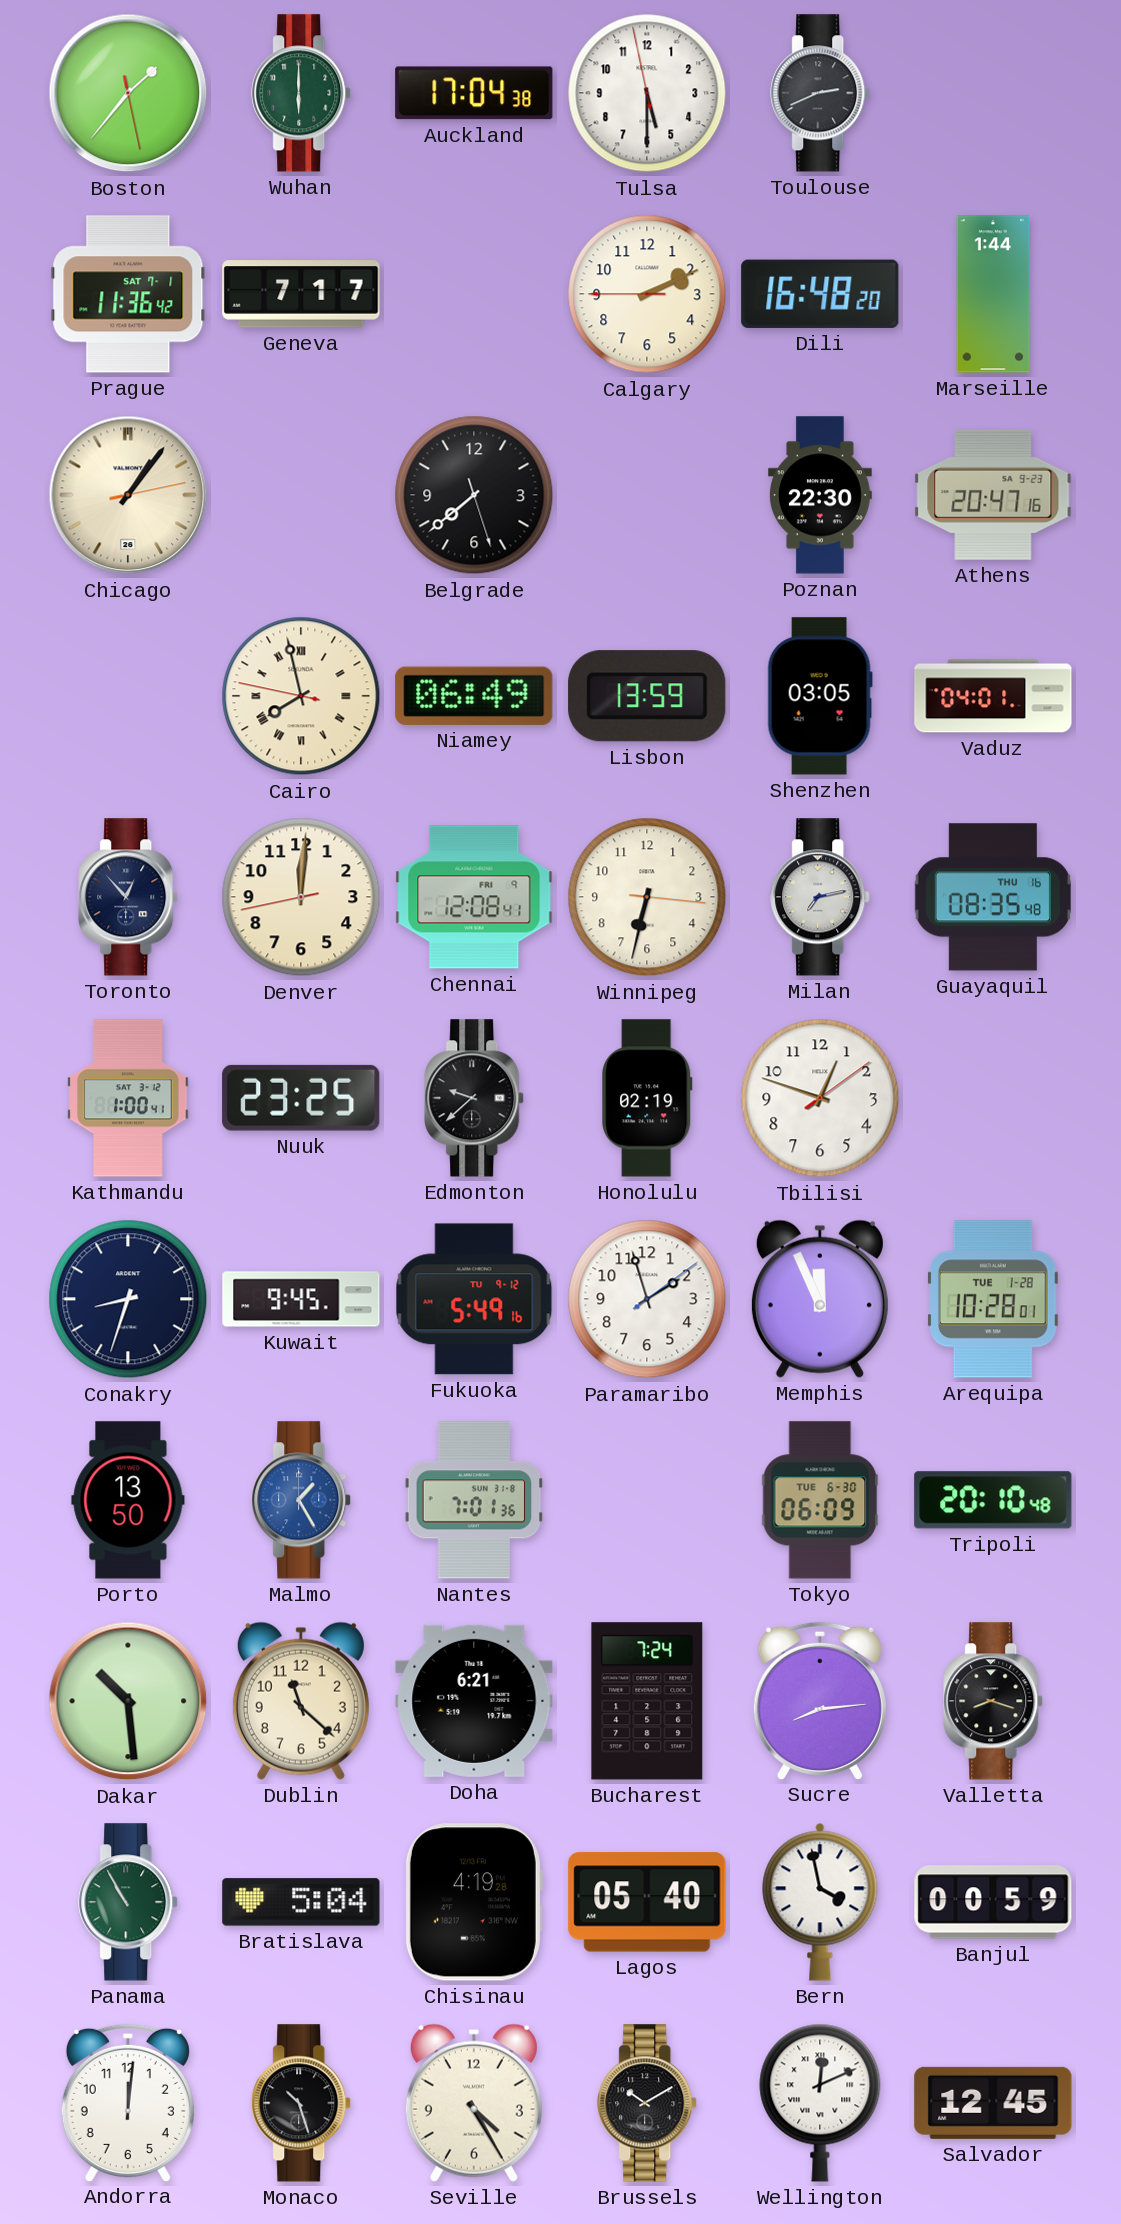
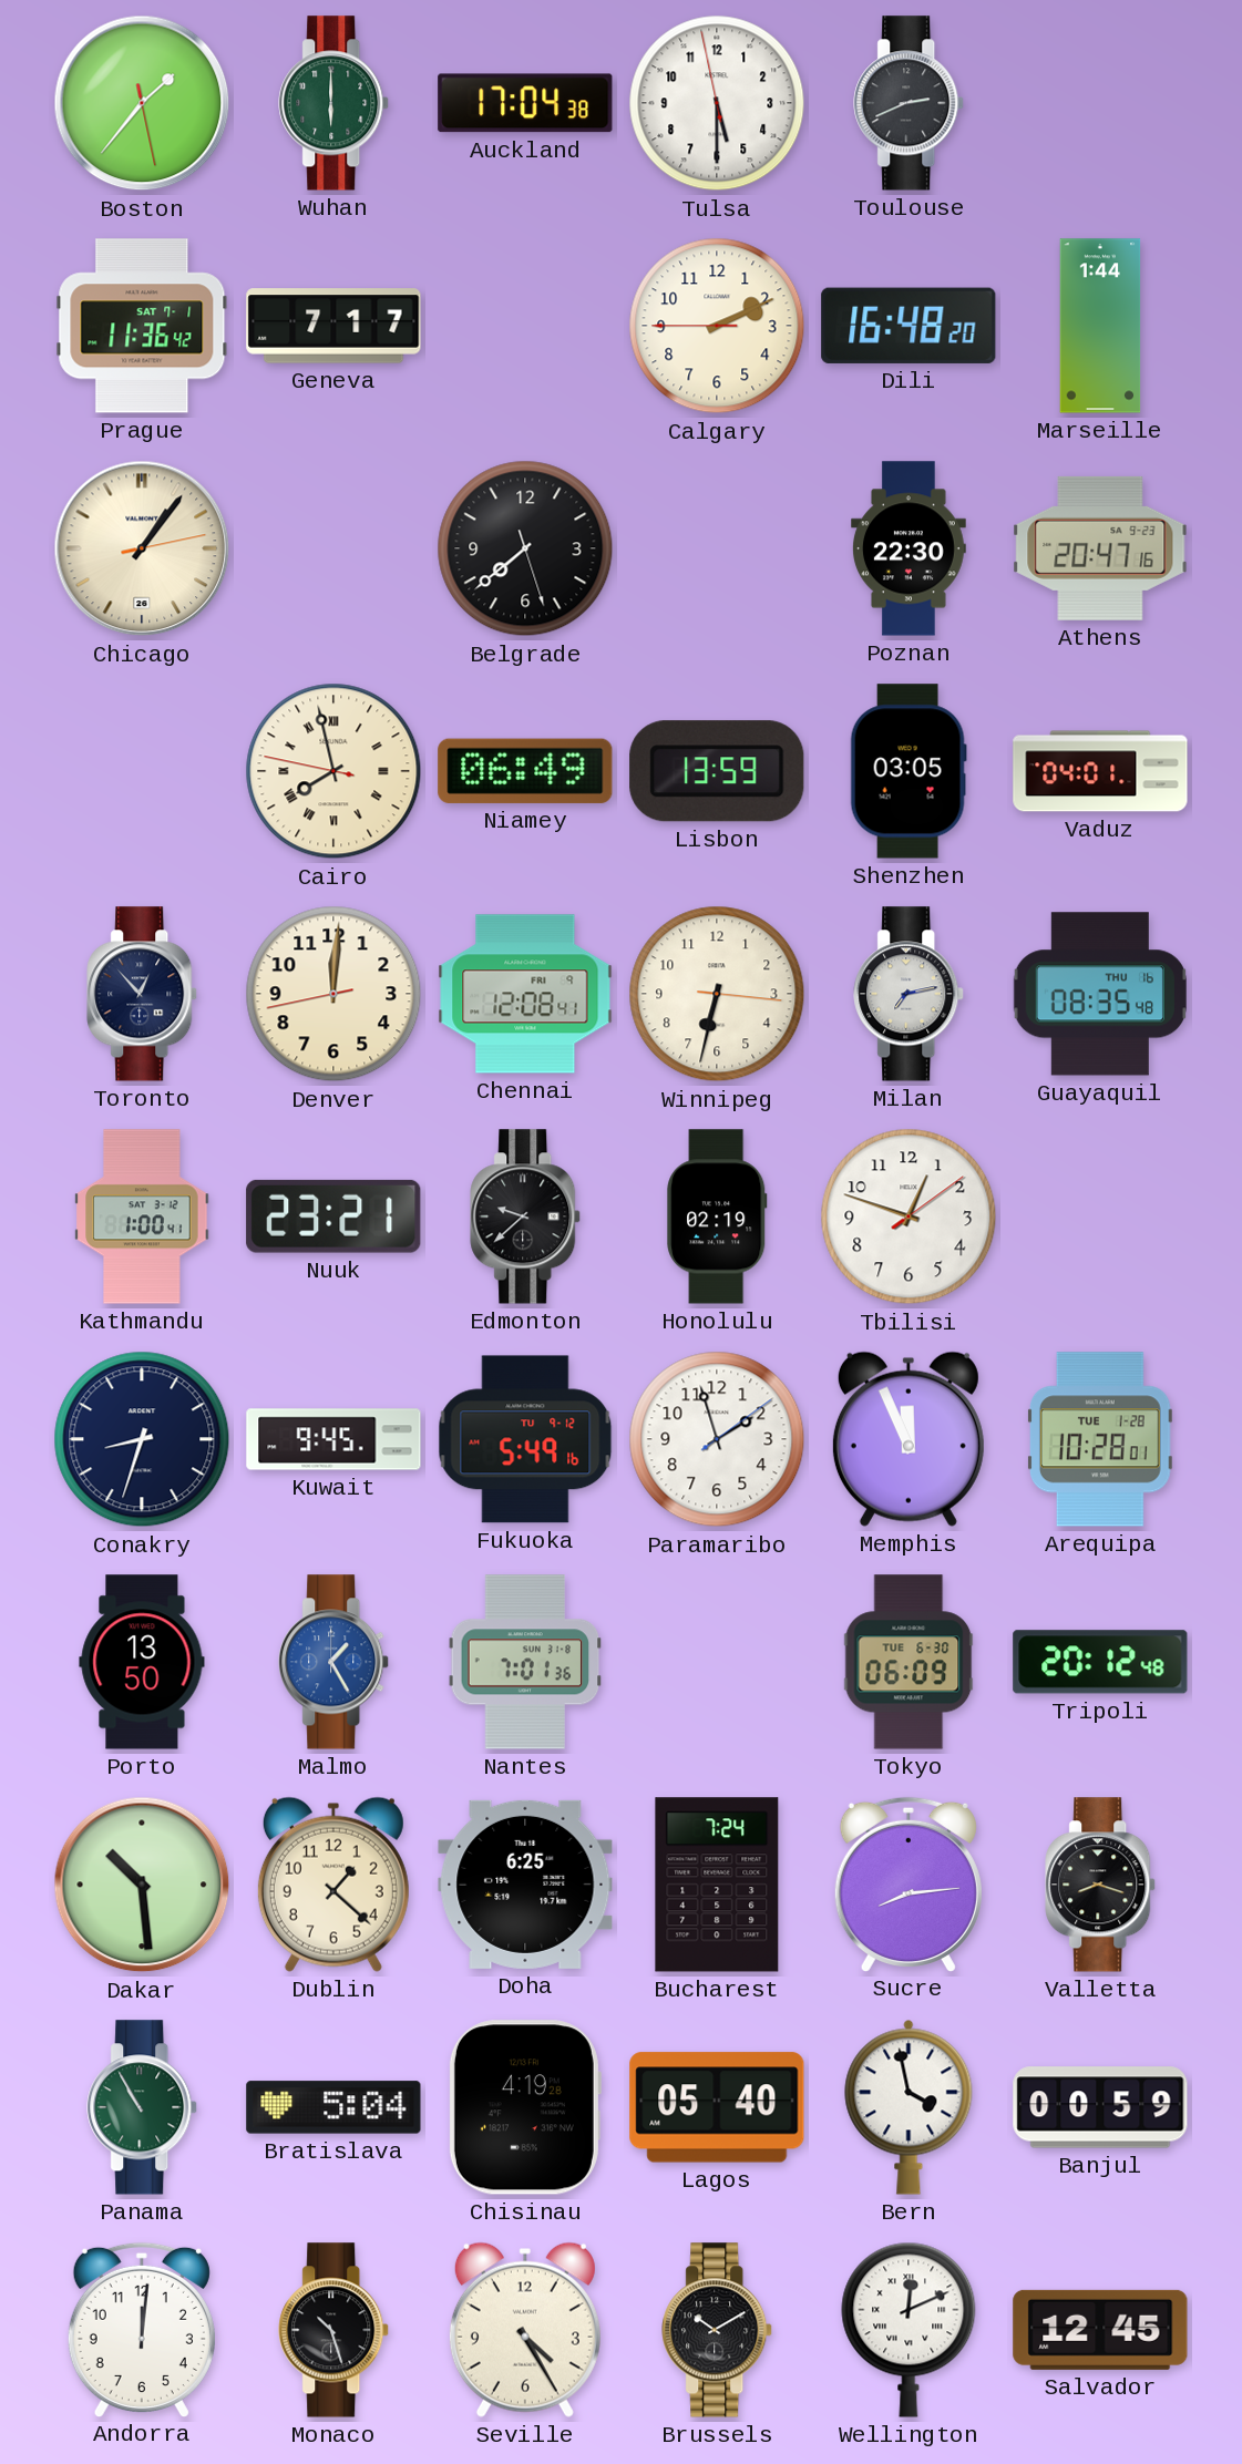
Nuuk: 23:25 -> 23:21
Tripoli: 20:10 -> 20:12
Dublin: 11:22 -> 1:22
Doha: 6:21 -> 6:25
